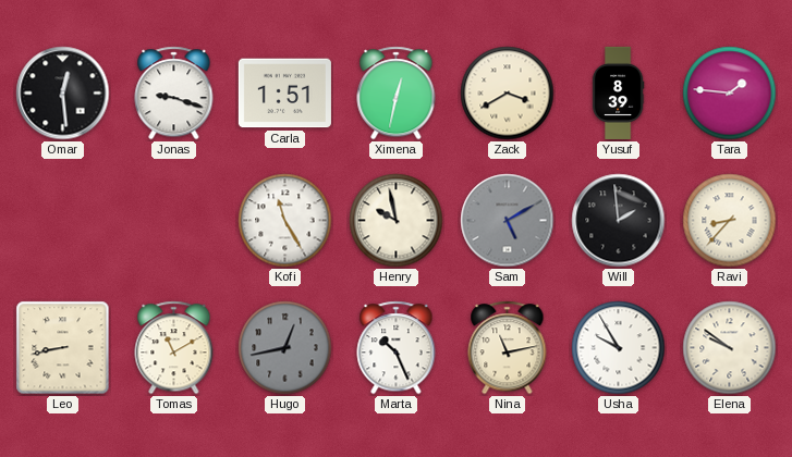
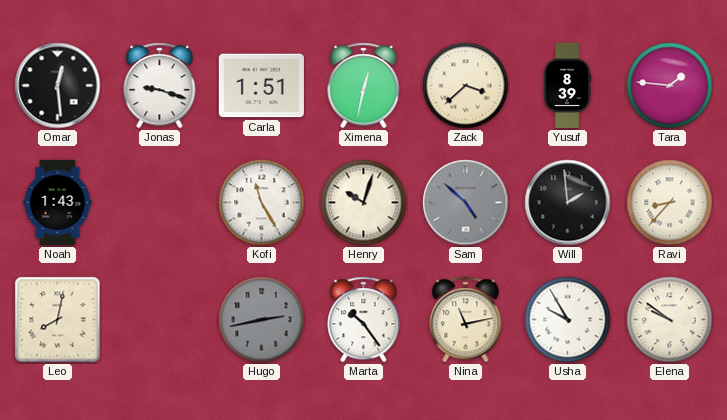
Zack: 3:40 -> 3:38
Noah: none -> 1:43
Henry: 9:58 -> 10:03
Sam: 5:10 -> 4:52
Leo: 8:43 -> 8:02
Tomas: 11:10 -> none
Hugo: 12:43 -> 2:43
Marta: 10:26 -> 10:24
